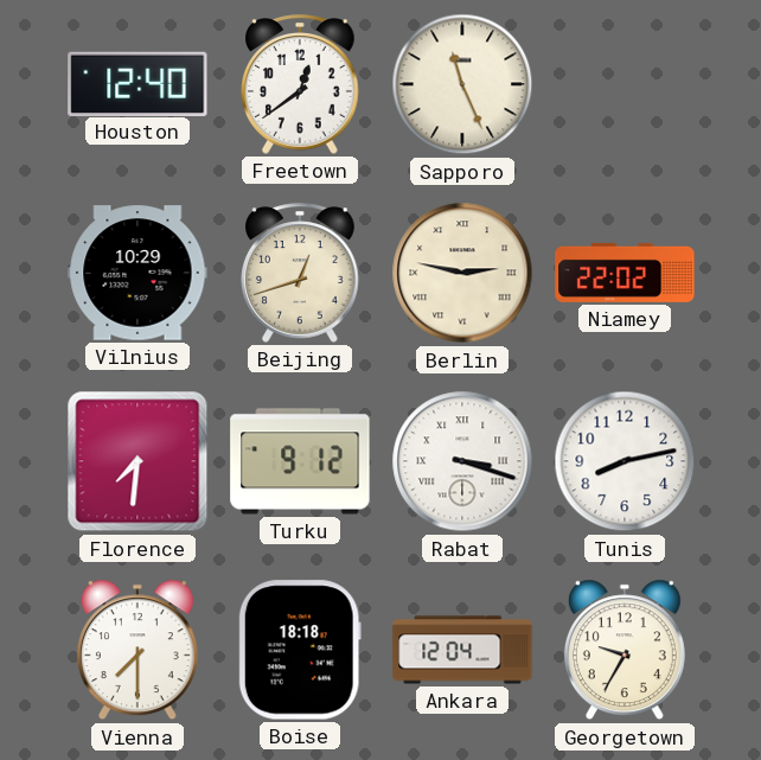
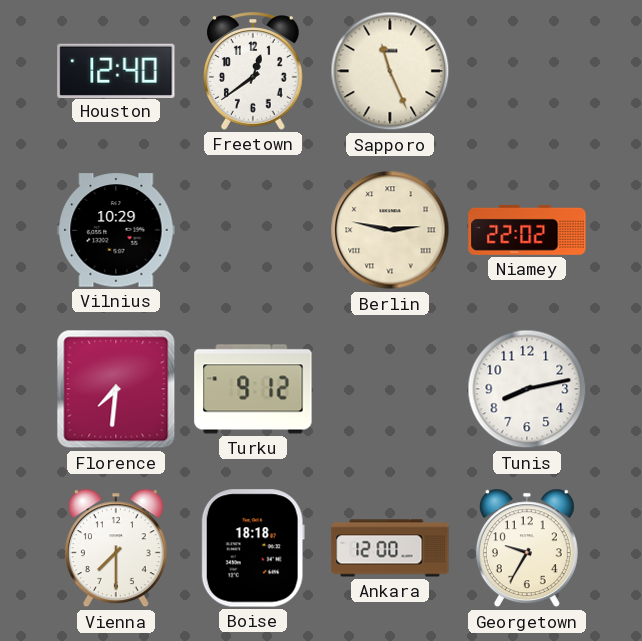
Beijing: 12:42 -> none
Rabat: 3:18 -> none
Ankara: 12:04 -> 12:00
